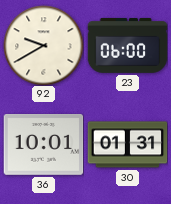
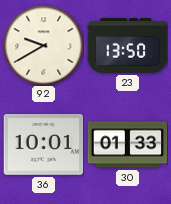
23: 06:00 -> 13:50
30: 01:31 -> 01:33
